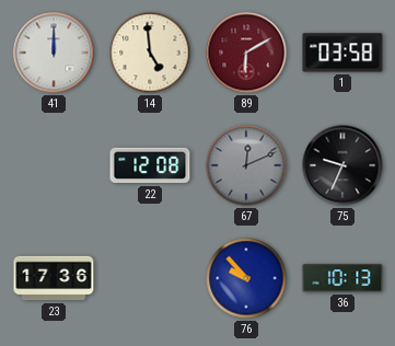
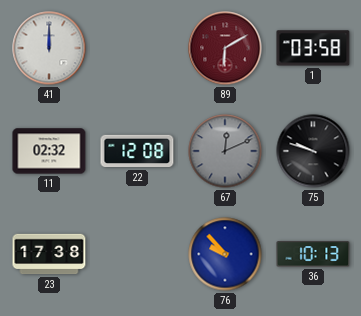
14: 4:59 -> none
11: none -> 02:32
75: 9:34 -> 9:48
23: 17:36 -> 17:38
